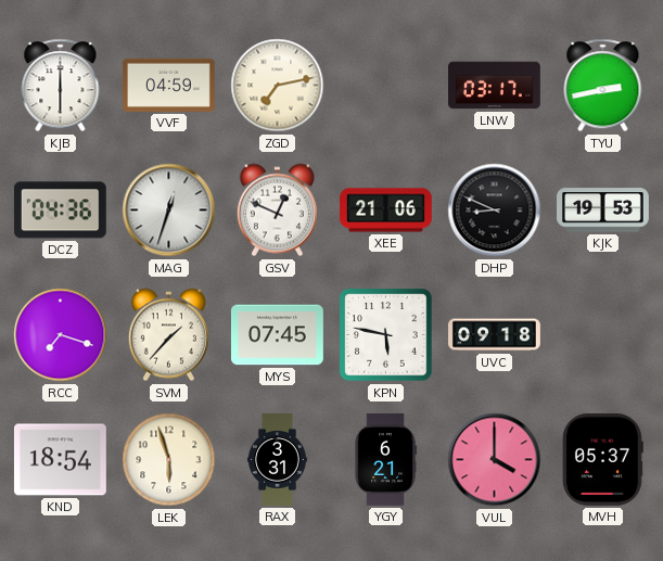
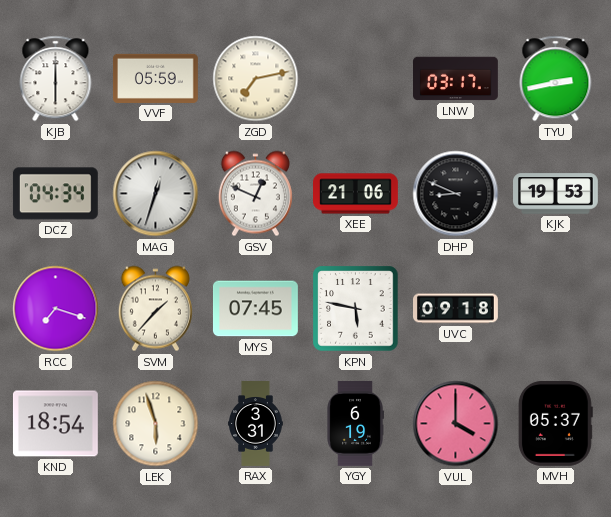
VVF: 04:59 -> 05:59
DCZ: 04:36 -> 04:34
YGY: 6:21 -> 6:19
